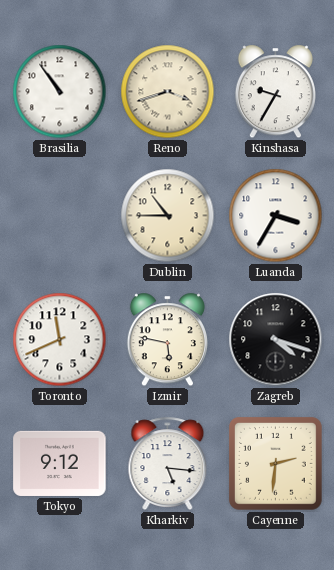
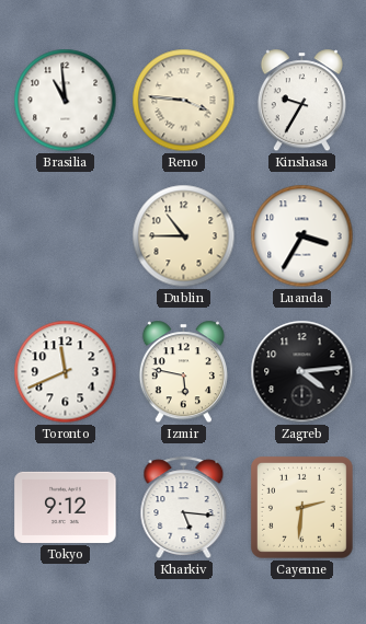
Brasilia: 10:54 -> 10:59
Reno: 3:42 -> 3:46
Zagreb: 4:18 -> 4:14
